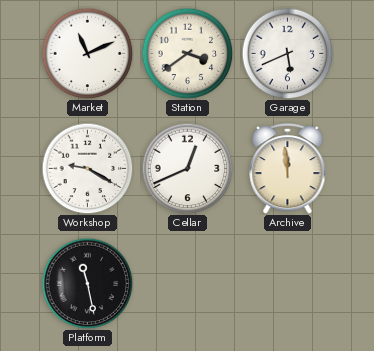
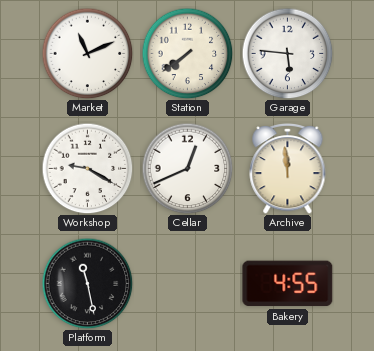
Station: 3:39 -> 7:39
Garage: 5:41 -> 5:46
Bakery: none -> 4:55
